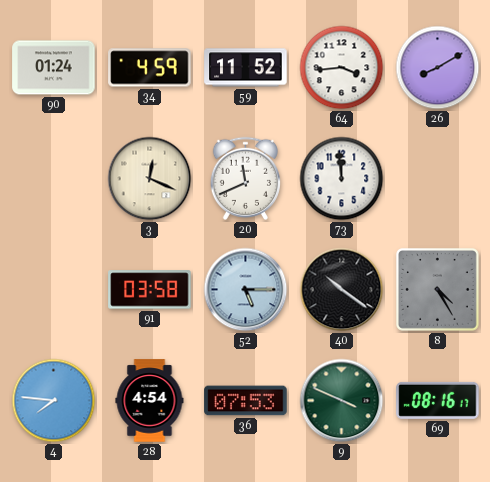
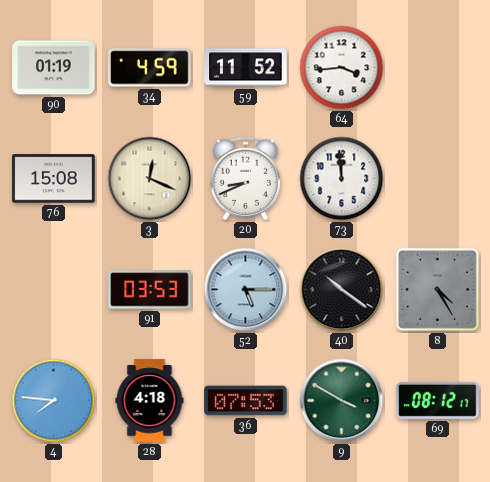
90: 01:24 -> 01:19
26: 8:10 -> none
76: none -> 15:08
20: 11:41 -> 8:41
91: 03:58 -> 03:53
28: 4:54 -> 4:18
9: 3:49 -> 3:50
69: 08:16 -> 08:12
